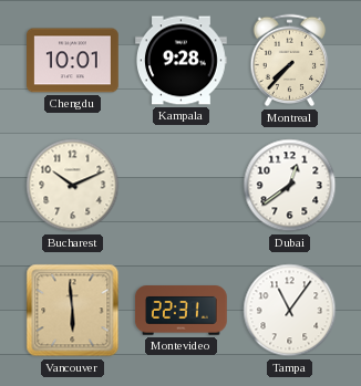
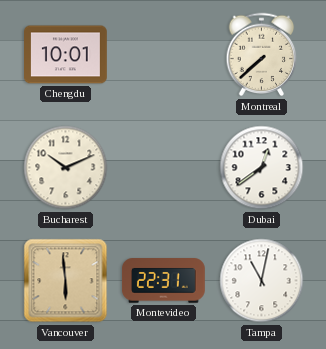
Kampala: 9:28 -> none
Montreal: 7:37 -> 7:38
Tampa: 11:06 -> 11:02
